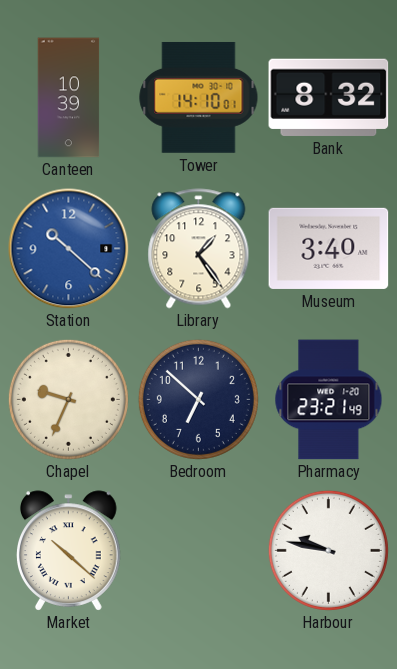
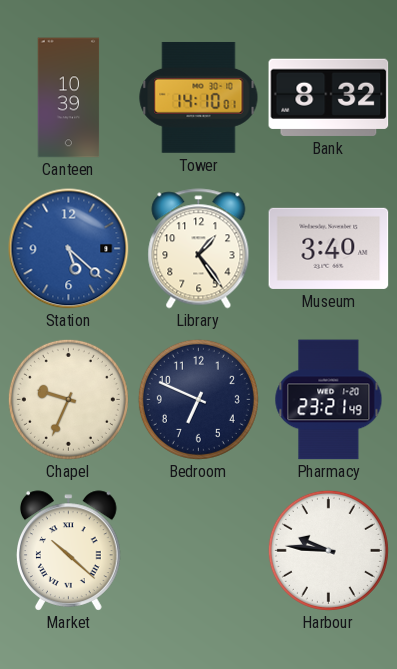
Station: 10:22 -> 5:22
Bedroom: 6:52 -> 6:49
Harbour: 9:47 -> 9:46
